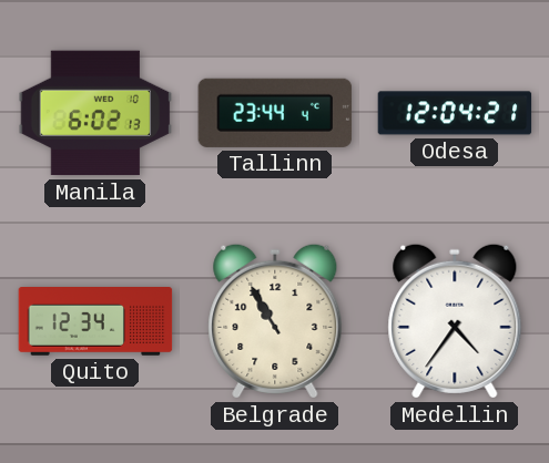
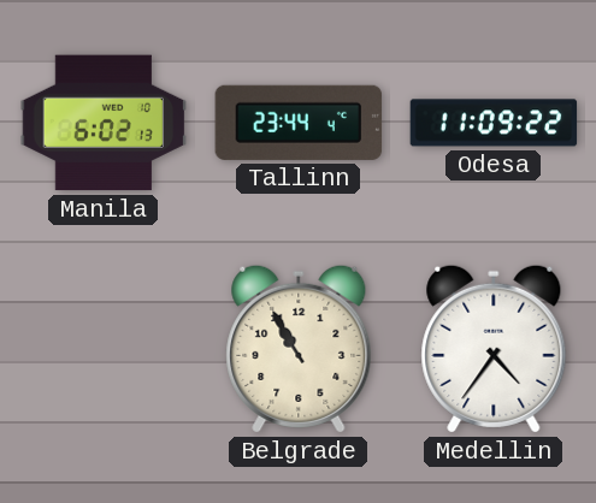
Odesa: 12:04 -> 11:09
Quito: 12:34 -> none
